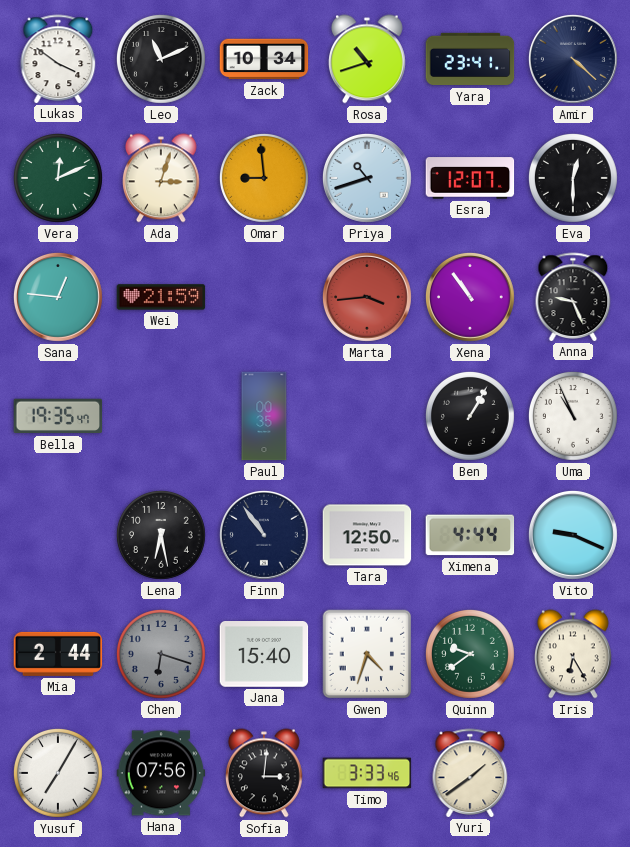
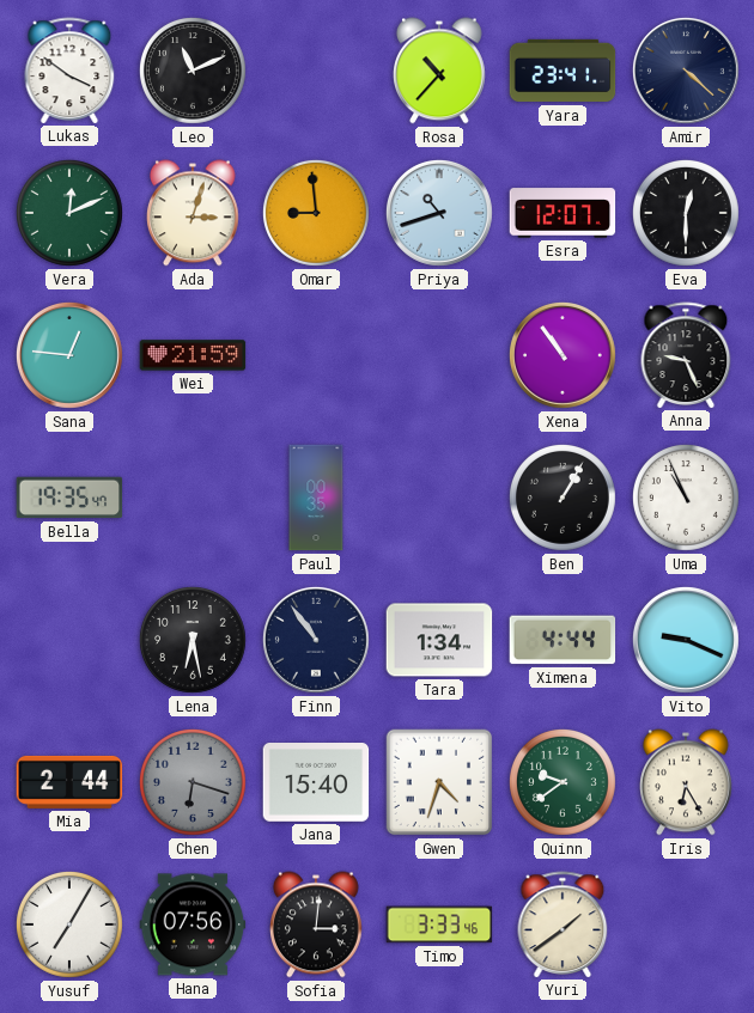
Zack: 10:34 -> none
Rosa: 10:42 -> 10:37
Marta: 3:44 -> none
Tara: 12:50 -> 1:34
